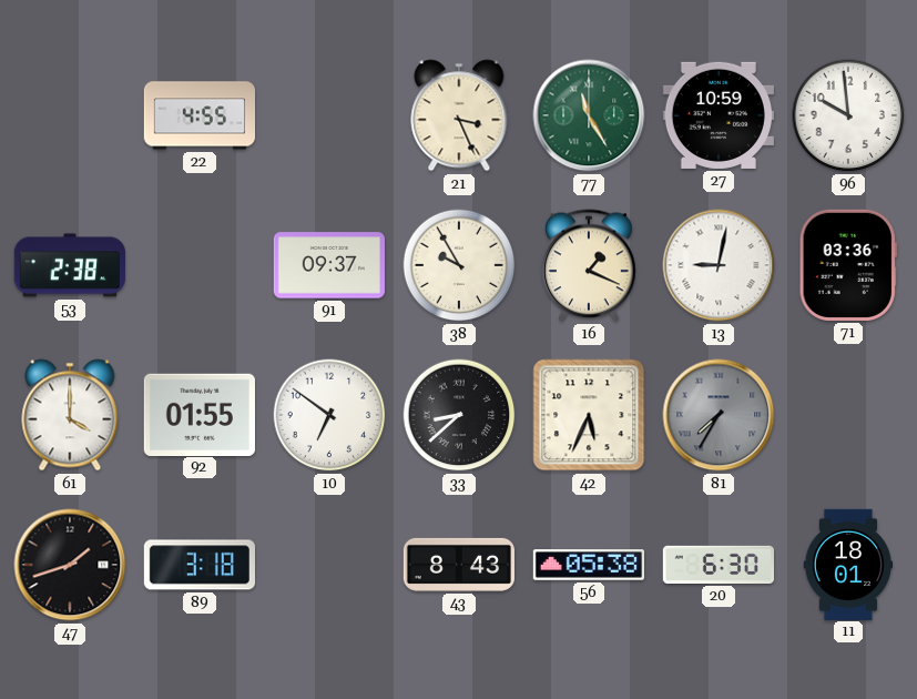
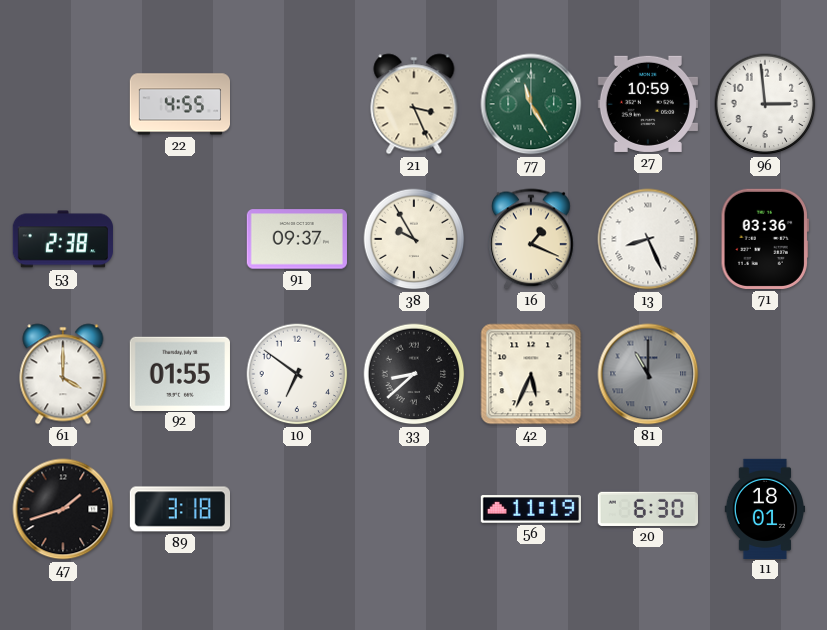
96: 9:59 -> 2:59
13: 9:02 -> 8:26
81: 7:35 -> 11:00
43: 8:43 -> none
56: 05:38 -> 11:19
